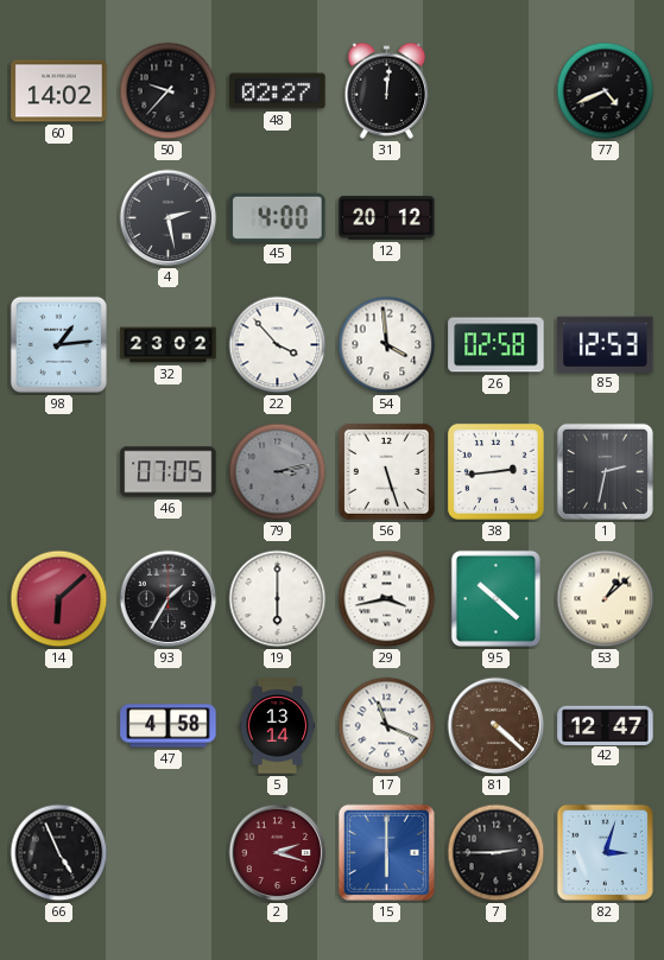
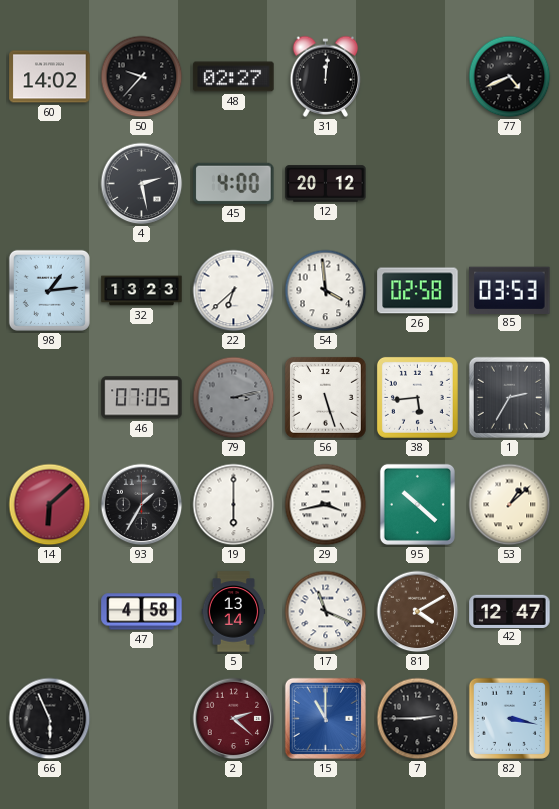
32: 23:02 -> 13:23
22: 3:53 -> 6:38
85: 12:53 -> 03:53
38: 2:44 -> 5:44
1: 2:32 -> 2:35
81: 4:22 -> 4:10
66: 4:56 -> 5:56
2: 2:18 -> 2:22
15: 6:00 -> 11:00
82: 3:03 -> 3:17
